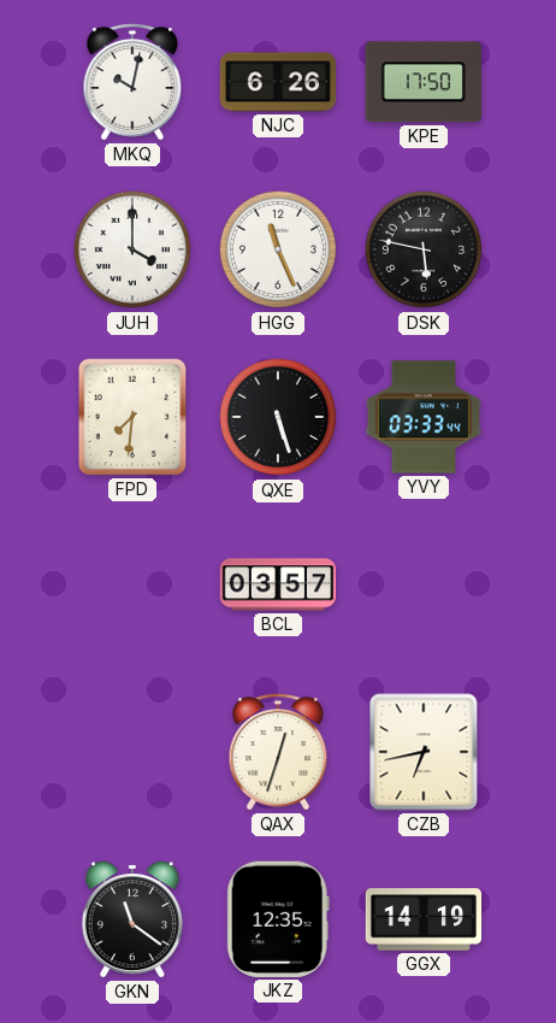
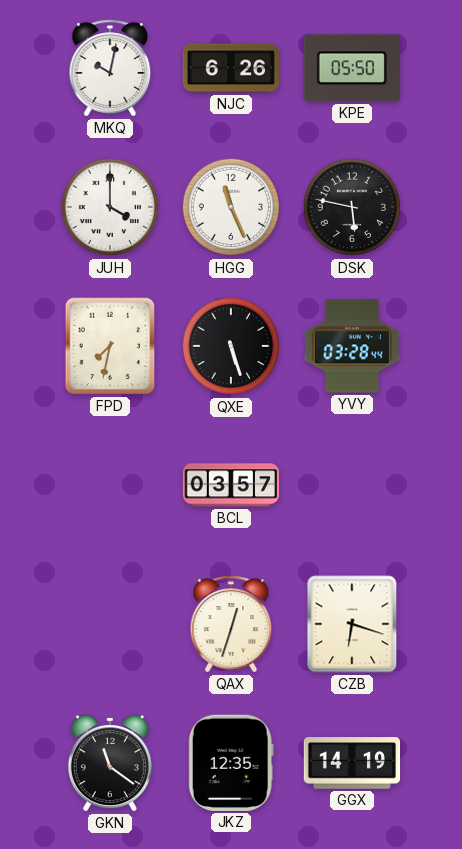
KPE: 17:50 -> 05:50
FPD: 7:31 -> 7:32
YVY: 03:33 -> 03:28
CZB: 6:43 -> 6:18
